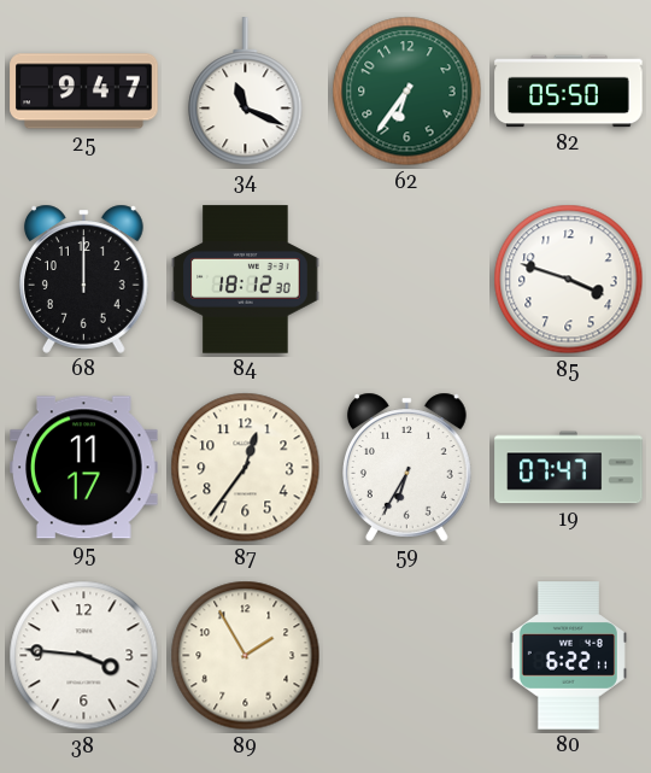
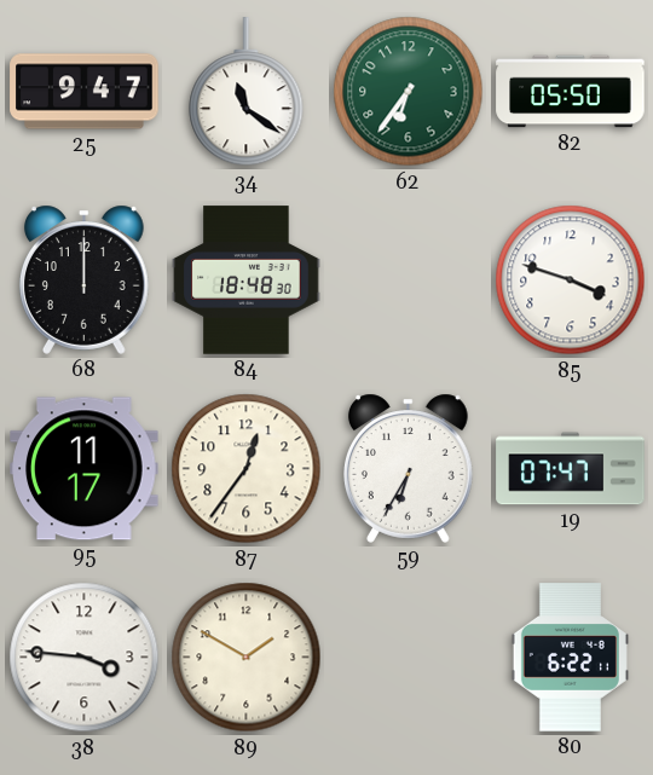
34: 11:19 -> 11:21
84: 18:12 -> 18:48
89: 1:55 -> 1:50
